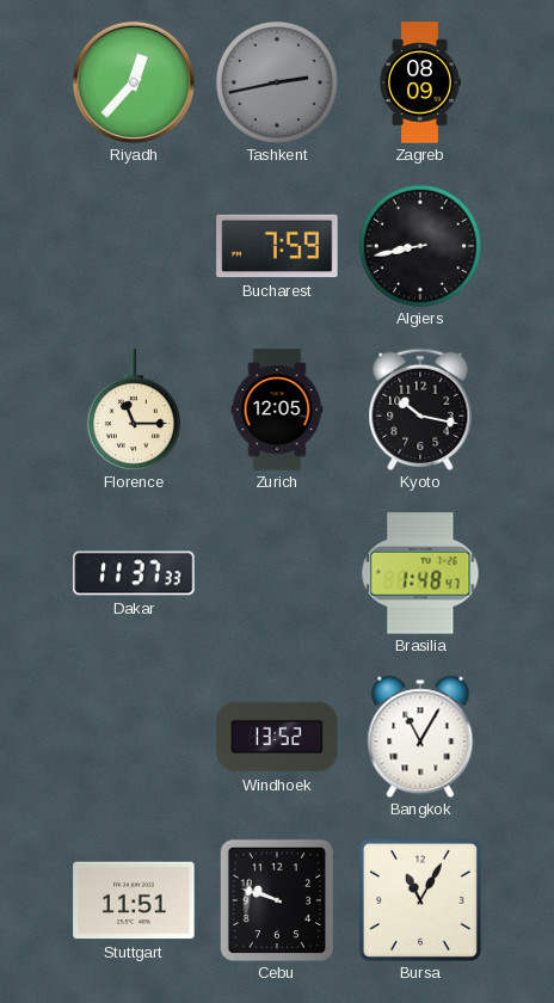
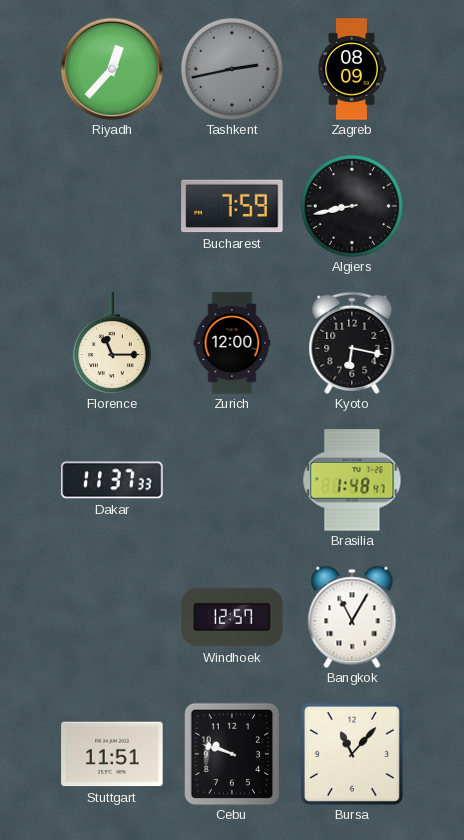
Zurich: 12:05 -> 12:00
Kyoto: 10:17 -> 6:17
Windhoek: 13:52 -> 12:57
Bursa: 11:05 -> 11:07
